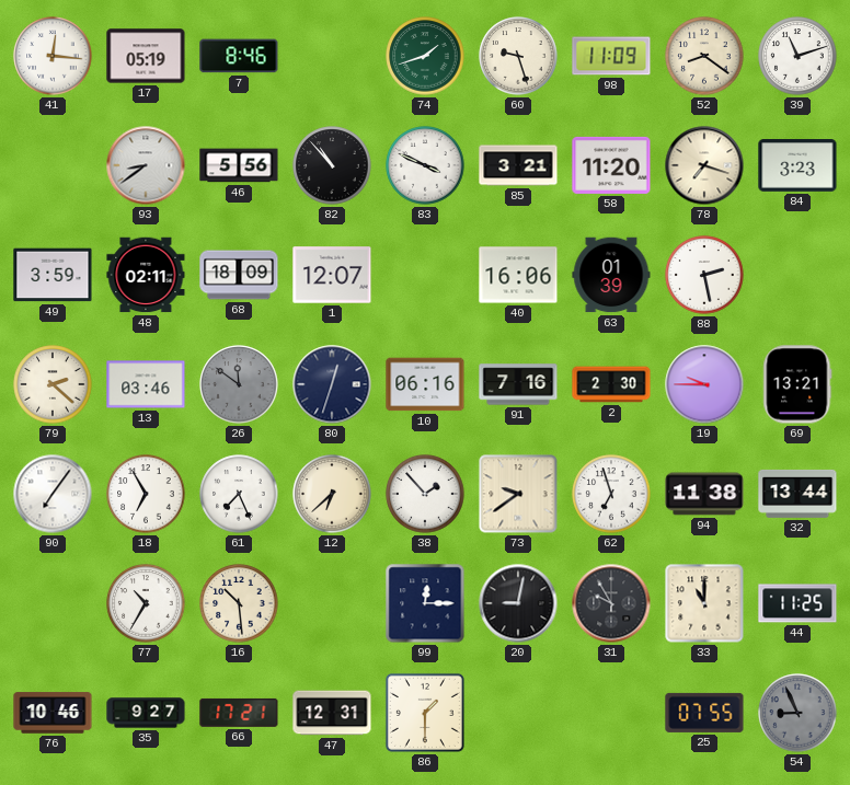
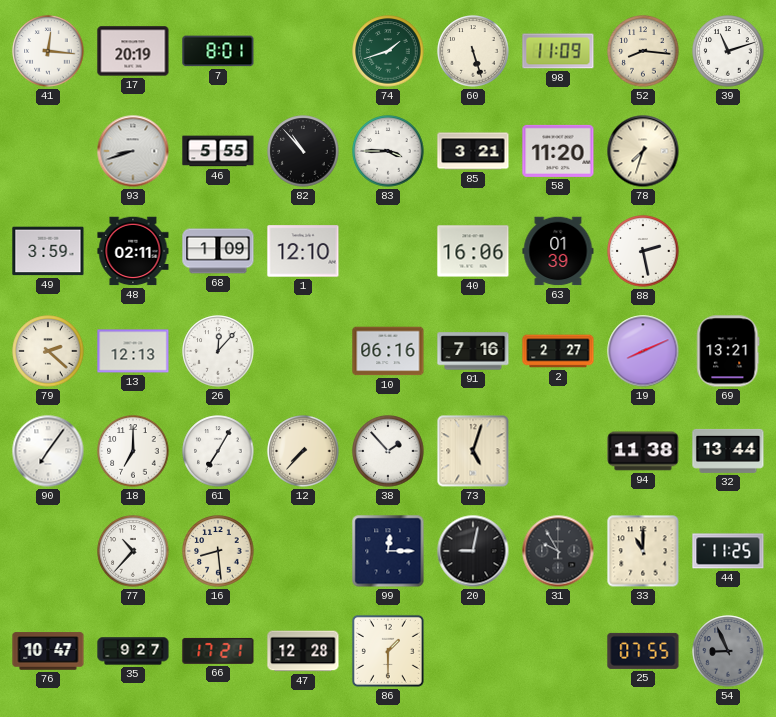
17: 05:19 -> 20:19
7: 8:46 -> 8:01
60: 9:27 -> 5:27
52: 8:21 -> 8:16
93: 8:39 -> 8:42
46: 5:56 -> 5:55
83: 3:49 -> 3:45
78: 7:18 -> 7:33
84: 3:23 -> none
68: 18:09 -> 1:09
1: 12:07 -> 12:10
13: 03:46 -> 12:13
26: 11:51 -> 12:07
26 dial: grey -> white
80: 12:33 -> none
2: 2:30 -> 2:27
19: 9:45 -> 8:11
18: 6:55 -> 7:00
61: 7:26 -> 7:05
12: 6:38 -> 7:37
73: 9:39 -> 5:03
62: 6:57 -> none
77: 10:35 -> 10:37
16: 10:29 -> 8:29
76: 10:46 -> 10:47
47: 12:31 -> 12:28
